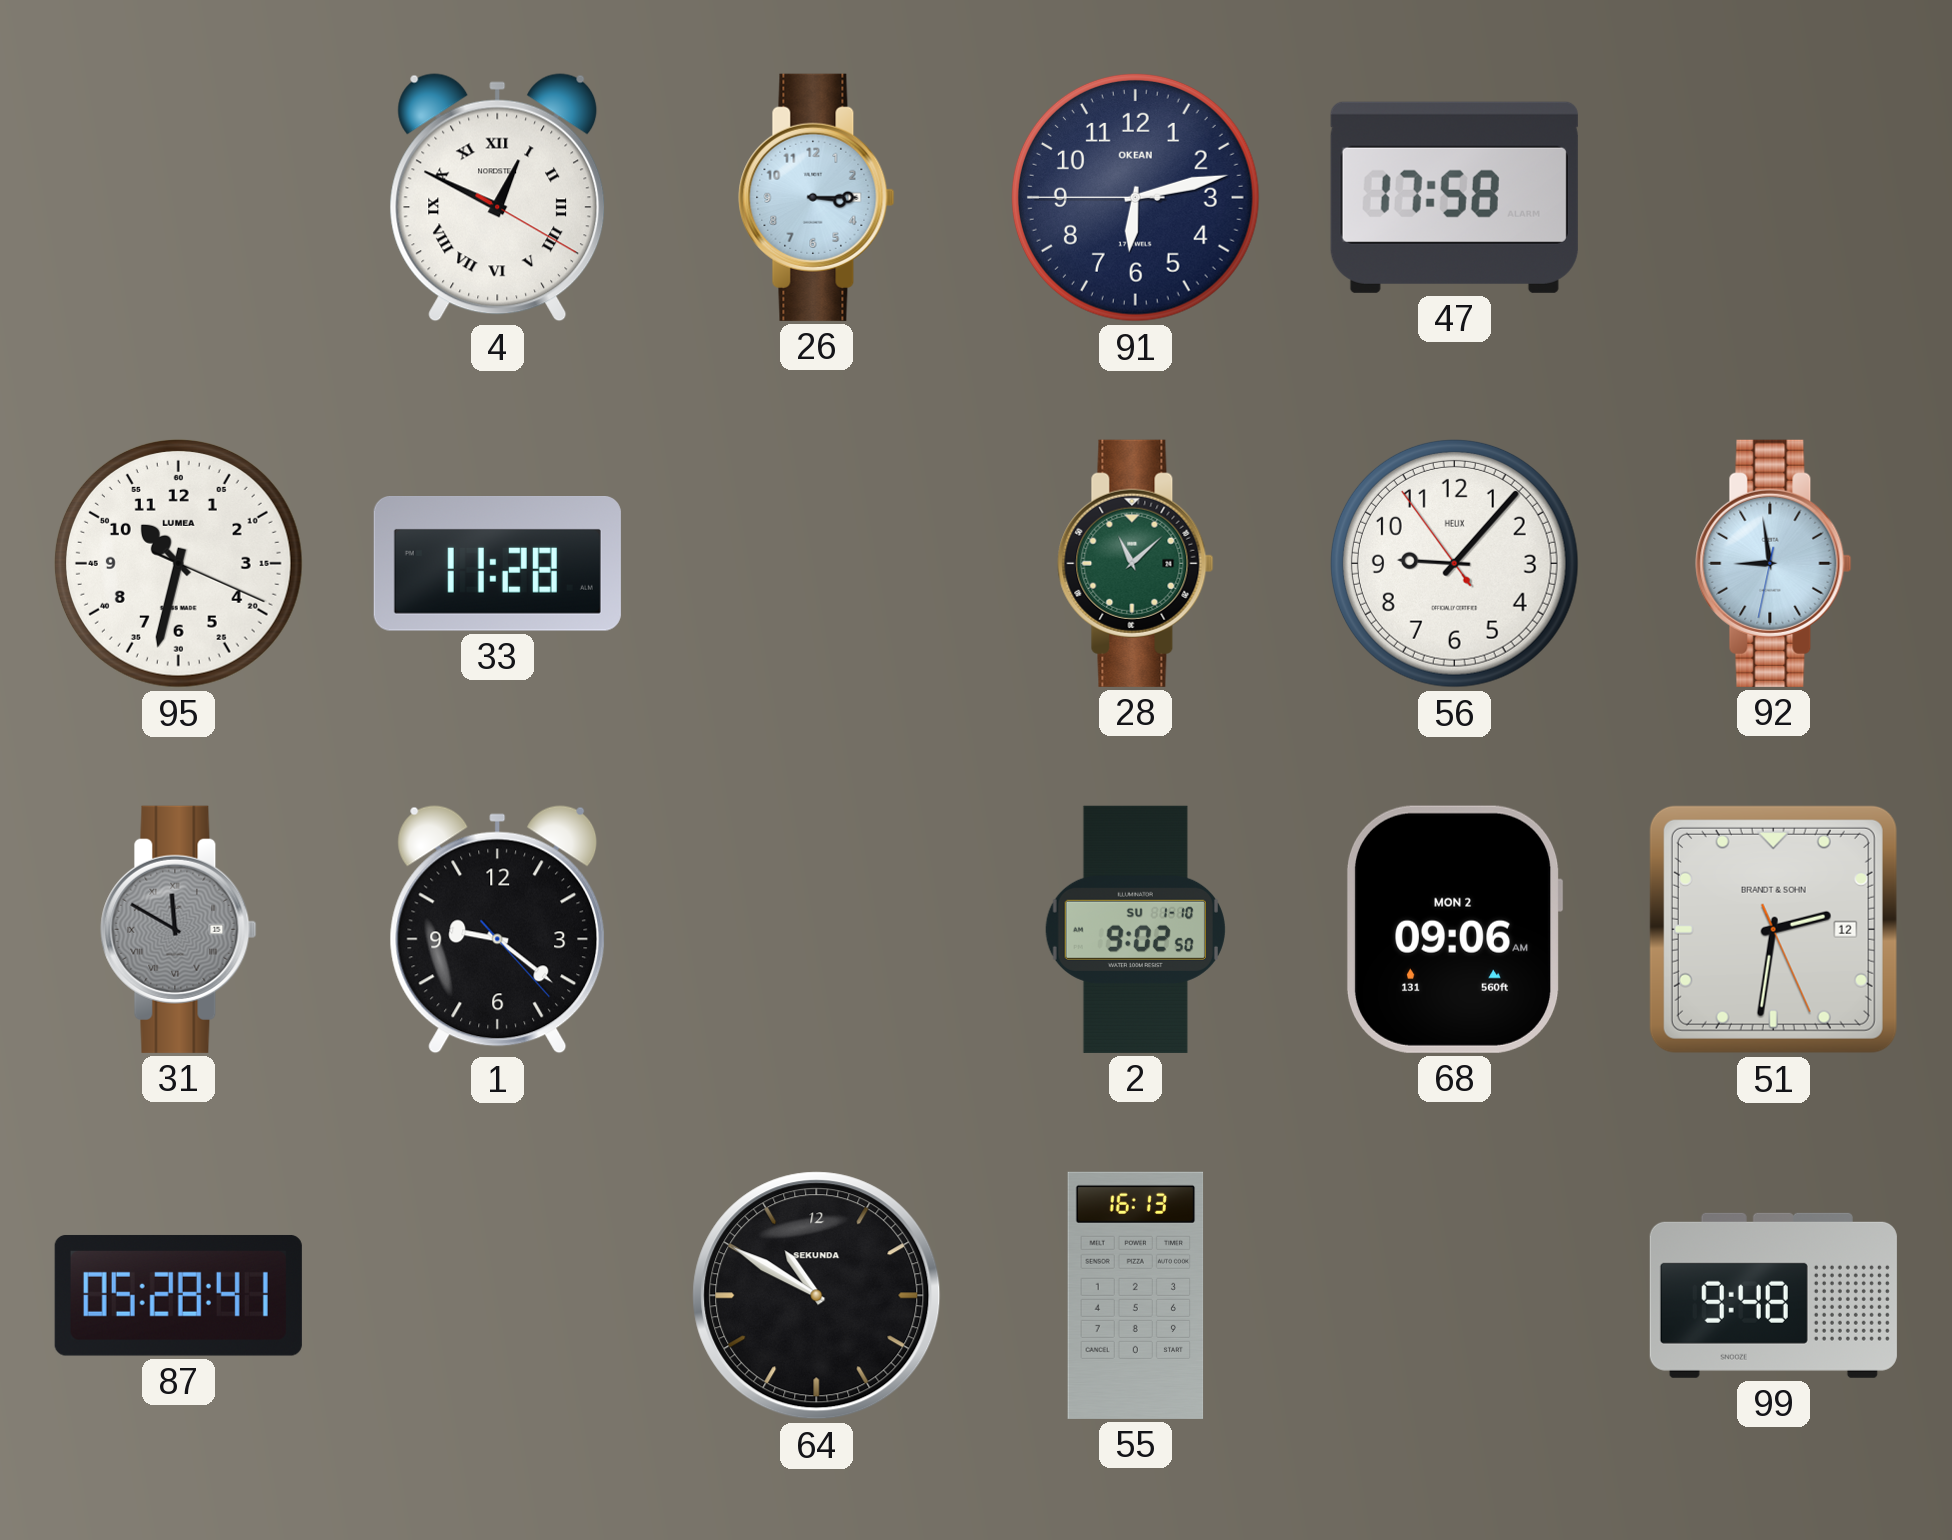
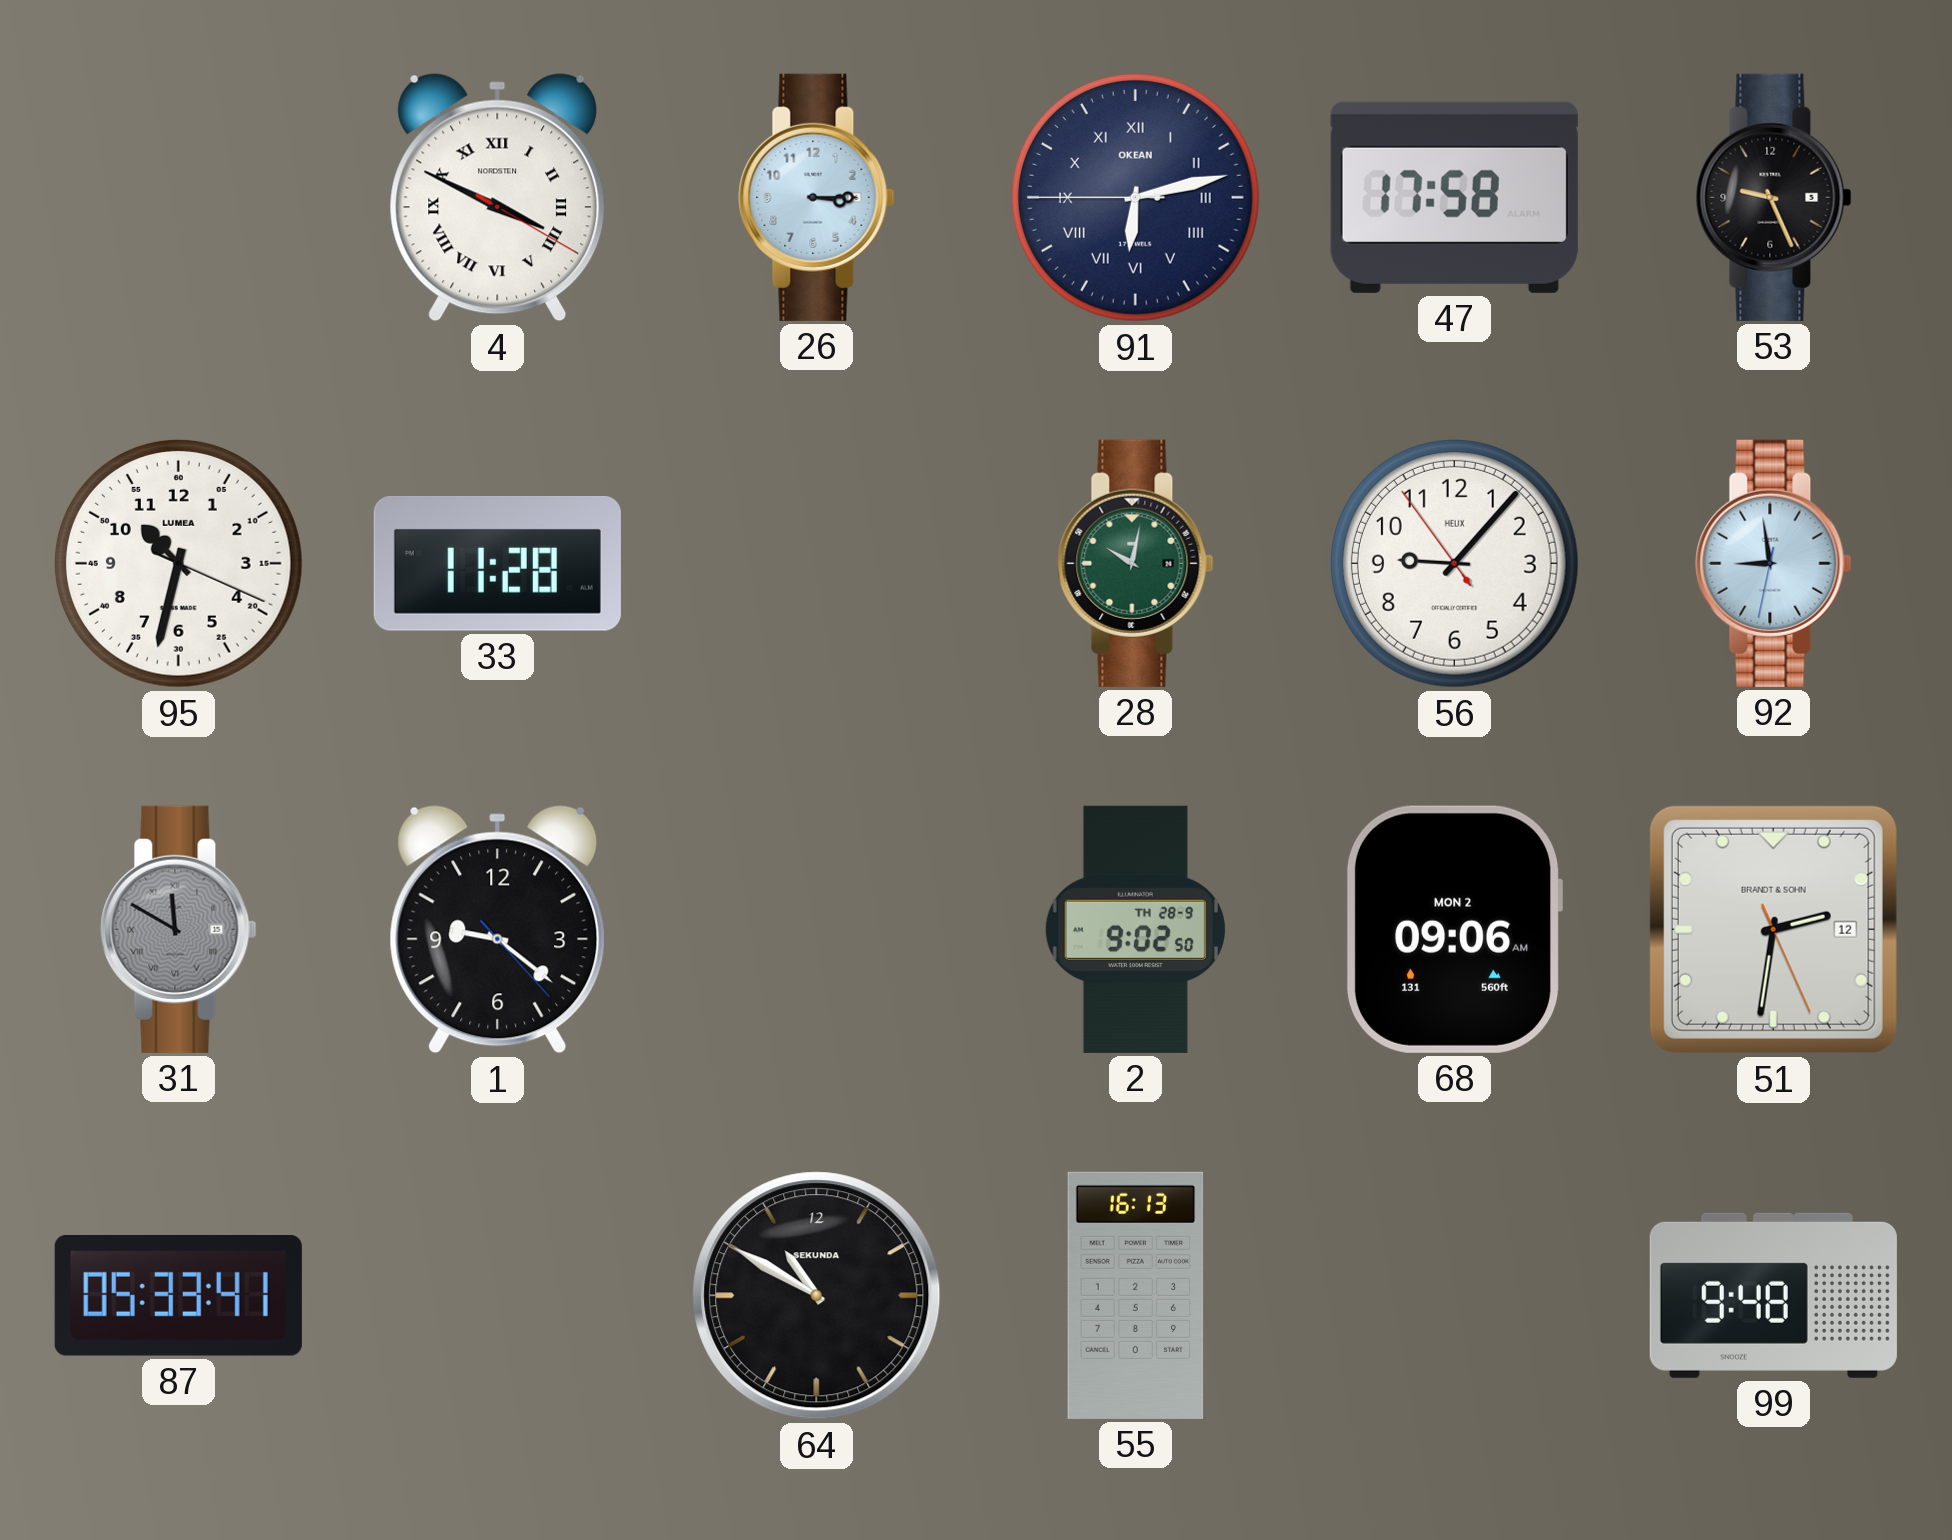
4: 12:49 -> 3:49
91 numerals: Arabic -> Roman
53: none -> 9:26
28: 11:08 -> 10:02
2 date: SU 1-10 -> TH 28-9
87: 05:28 -> 05:33
